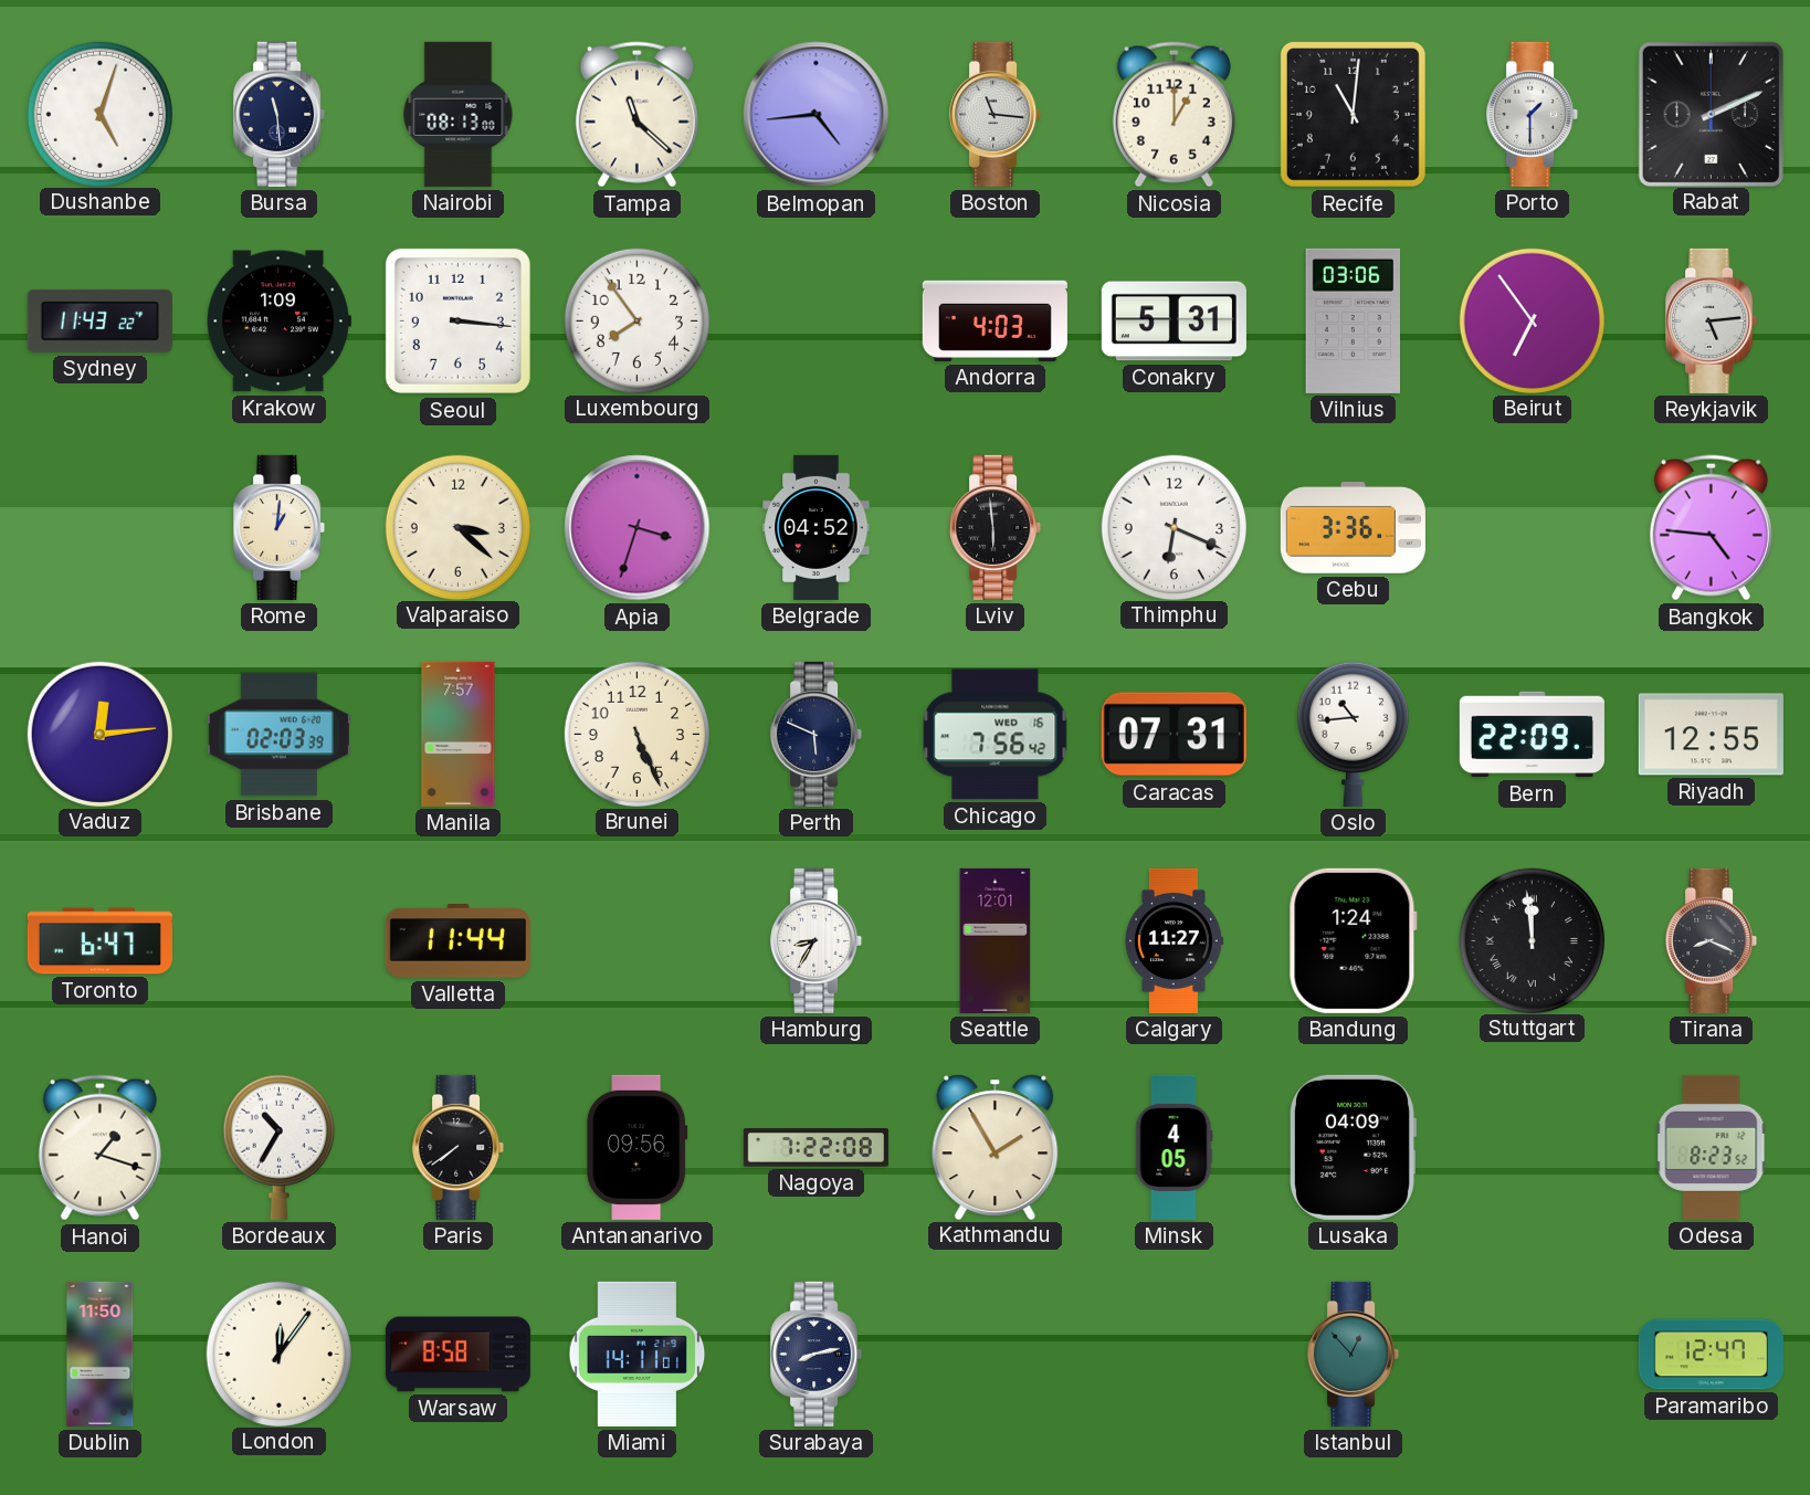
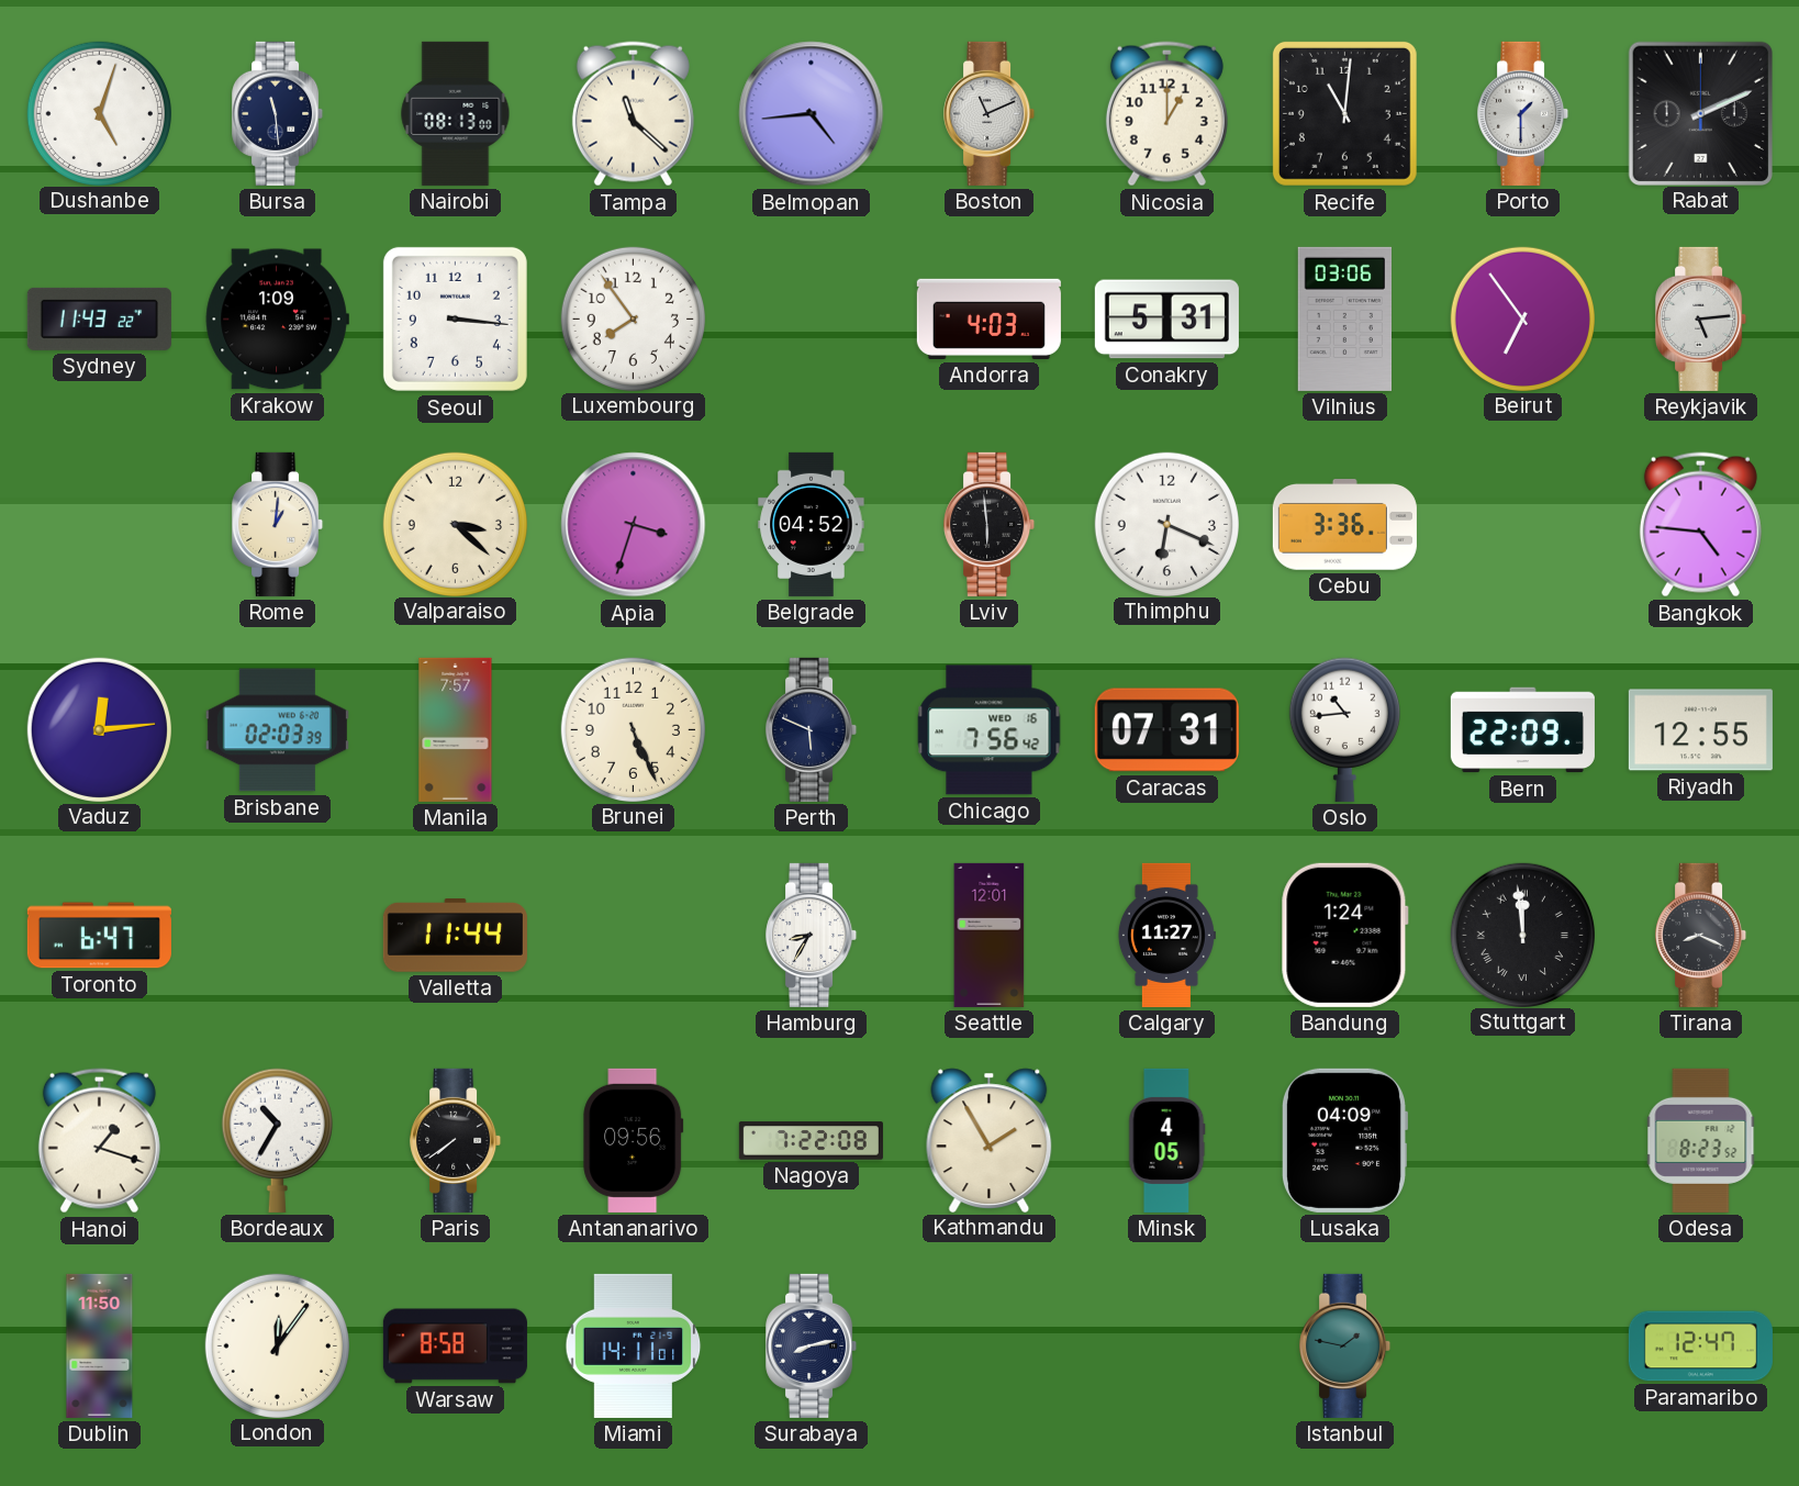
Boston: 11:16 -> 11:11
Istanbul: 12:53 -> 1:47
